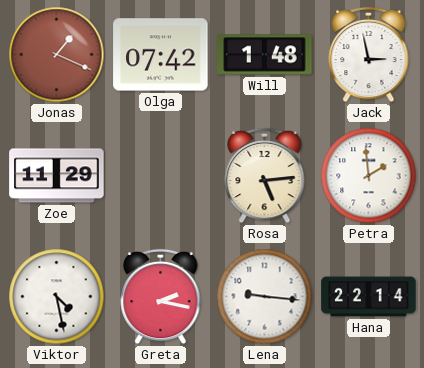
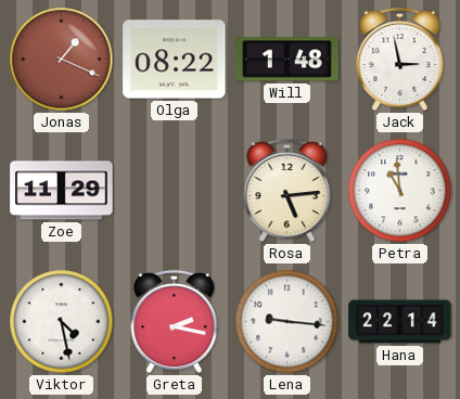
Olga: 07:42 -> 08:22
Petra: 1:59 -> 10:59
